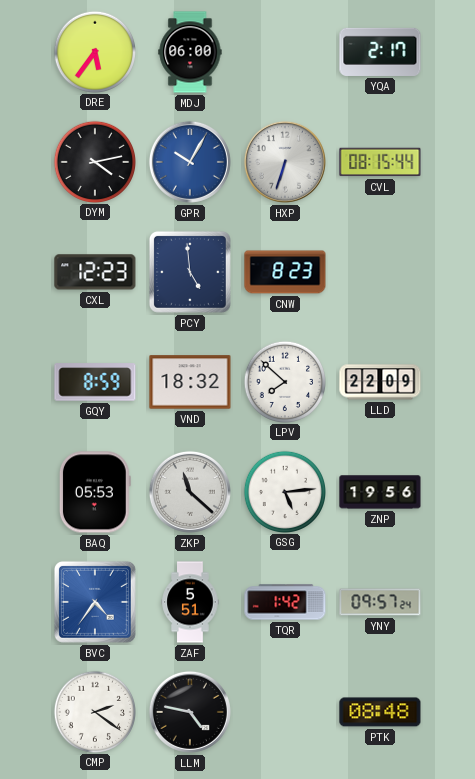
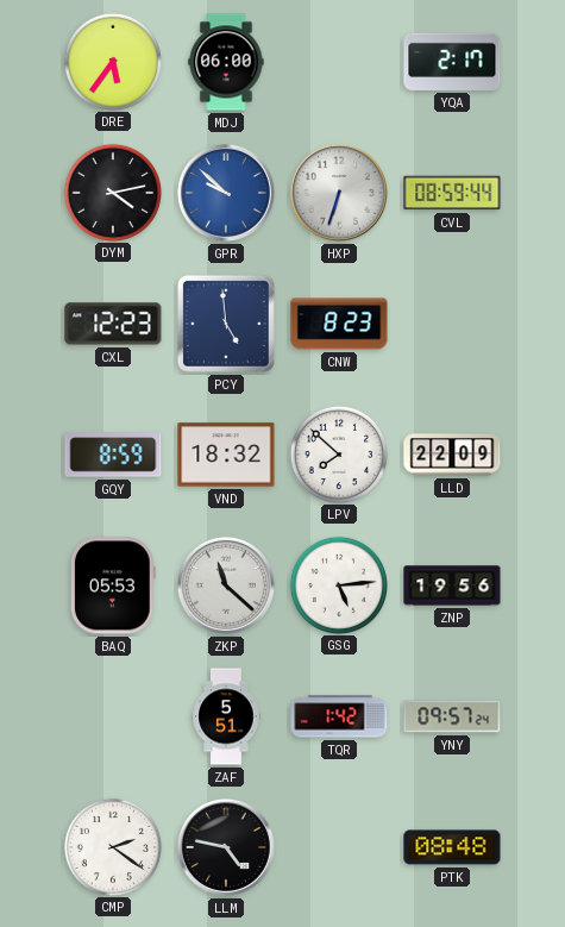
GPR: 10:05 -> 9:52
CVL: 08:15 -> 08:59
BVC: 4:36 -> none
